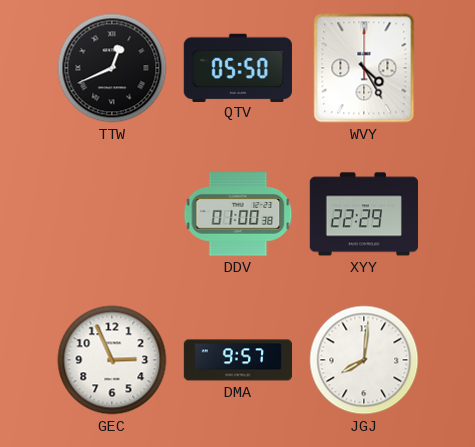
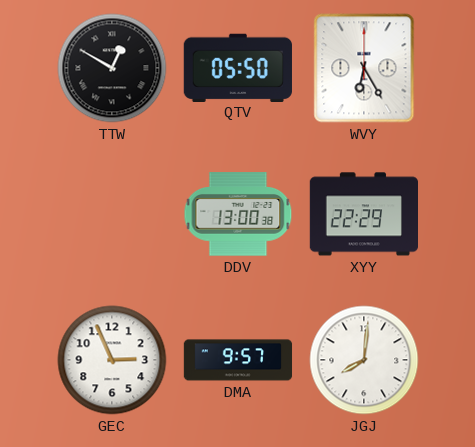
TTW: 12:41 -> 12:50
WVY: 4:25 -> 6:25
DDV: 01:00 -> 13:00
